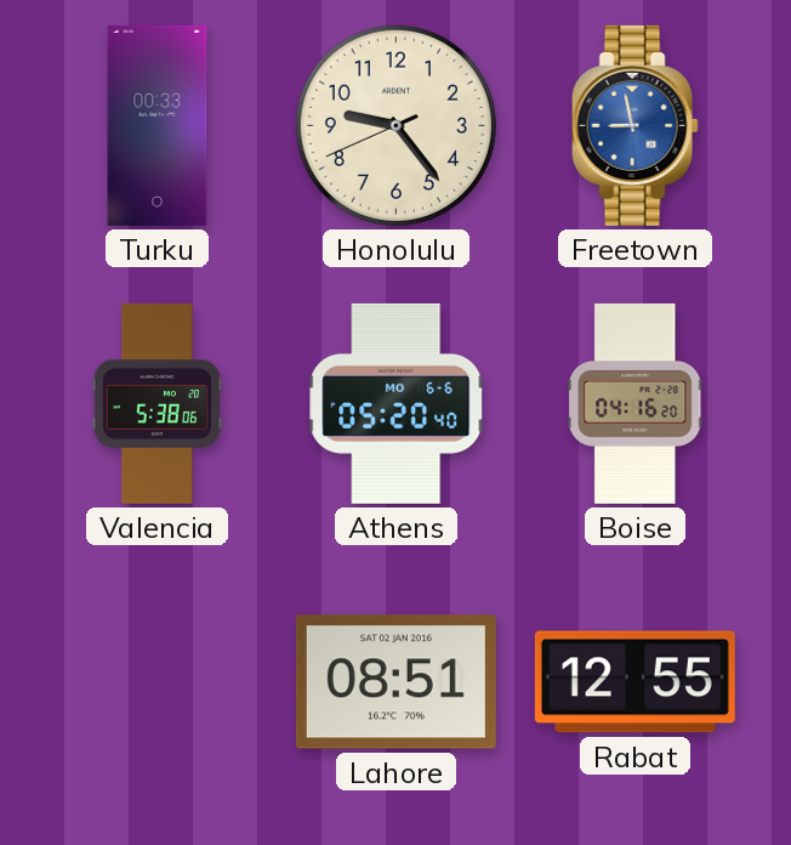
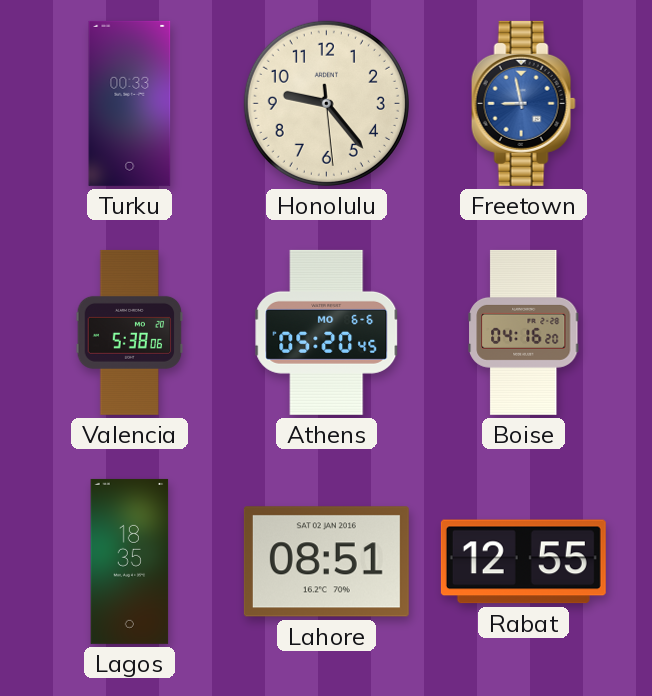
Honolulu: 9:23:41 -> 9:23:29
Athens: 05:20:40 -> 05:20:45
Lagos: none -> 18:35
